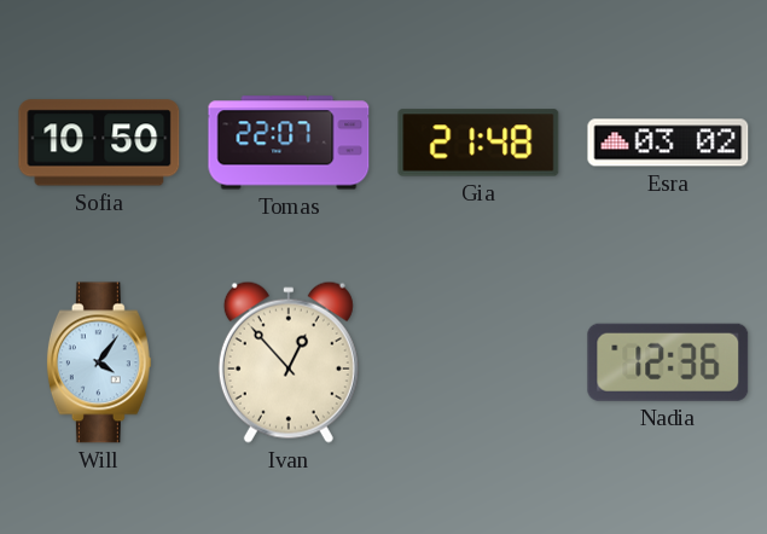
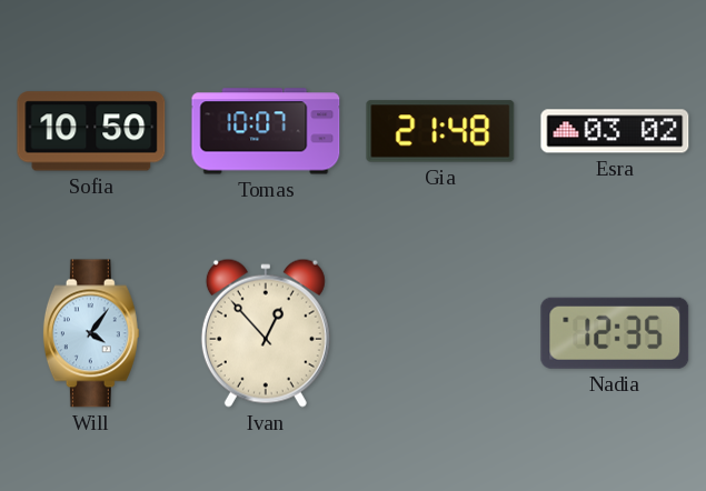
Tomas: 22:07 -> 10:07
Nadia: 12:36 -> 12:35
